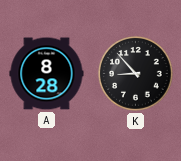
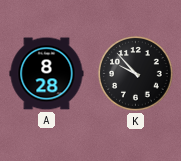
K: 8:53 -> 9:53
